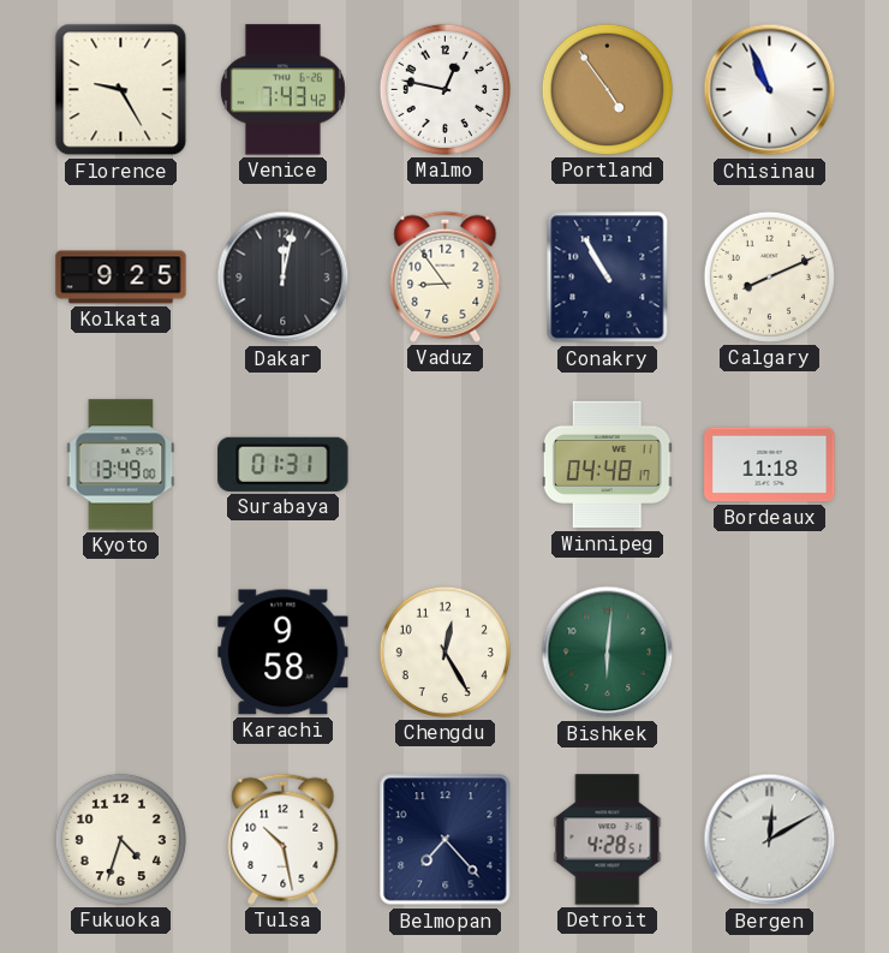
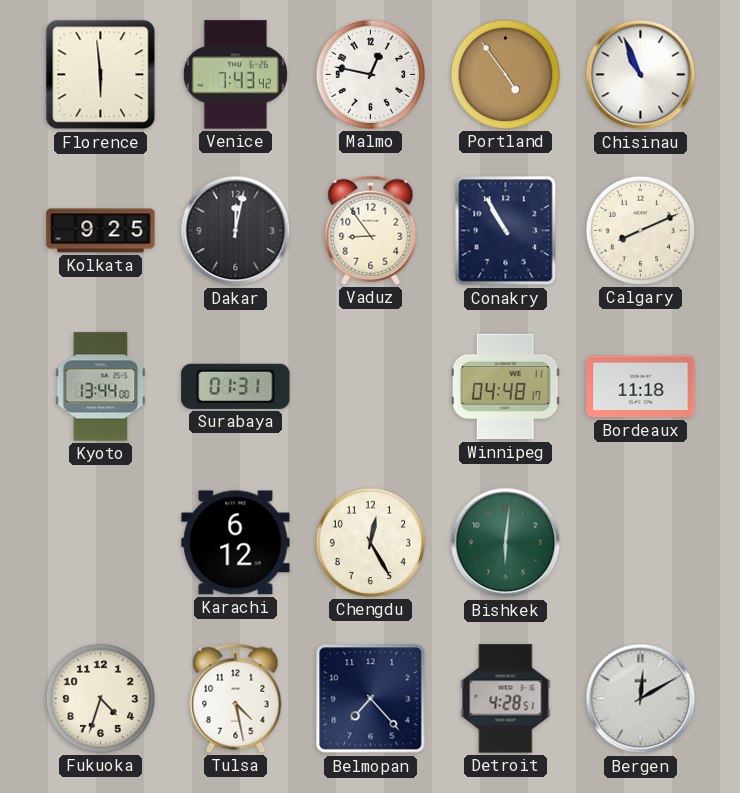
Florence: 9:25 -> 5:59
Kyoto: 13:49 -> 13:44
Karachi: 9:58 -> 6:12
Tulsa: 10:28 -> 4:28
